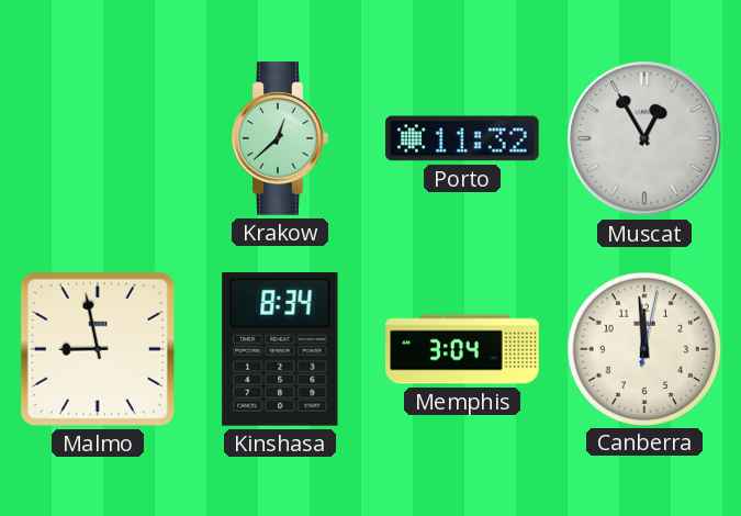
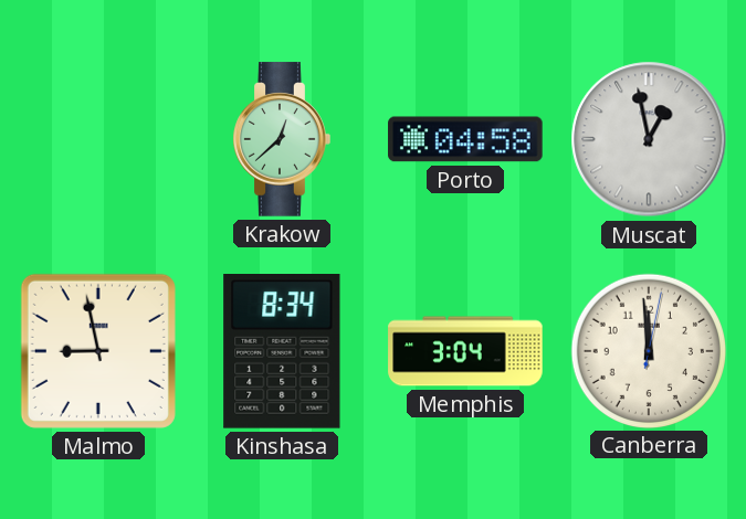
Porto: 11:32 -> 04:58
Muscat: 12:55 -> 12:58
